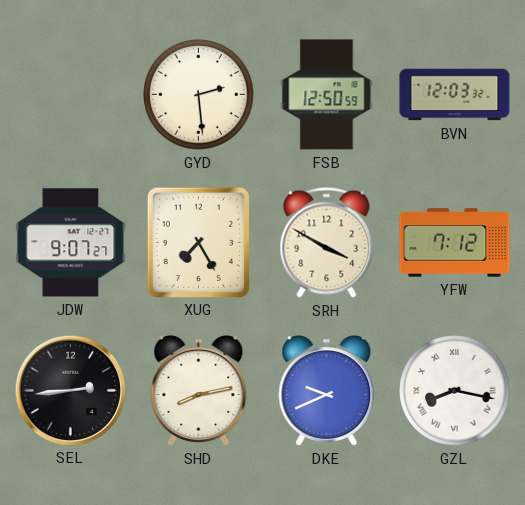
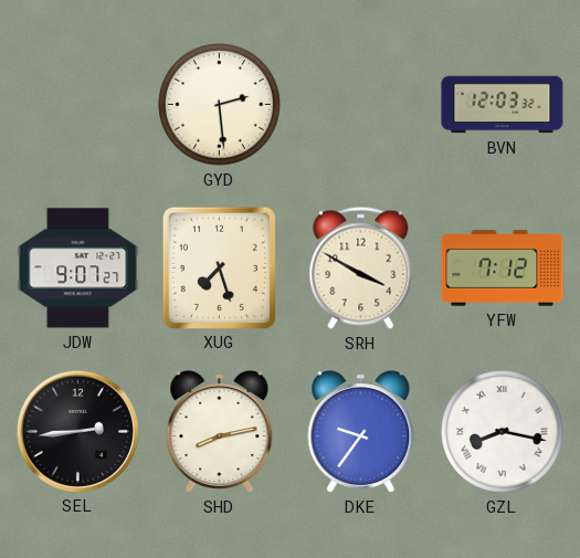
FSB: 12:50 -> none
XUG: 7:25 -> 7:27
DKE: 9:41 -> 9:36
